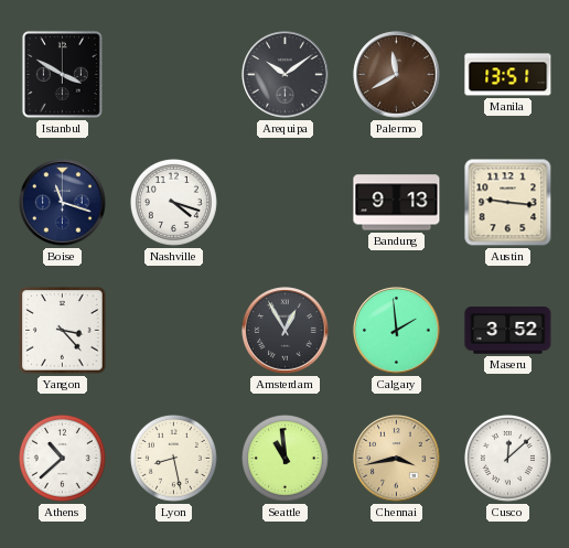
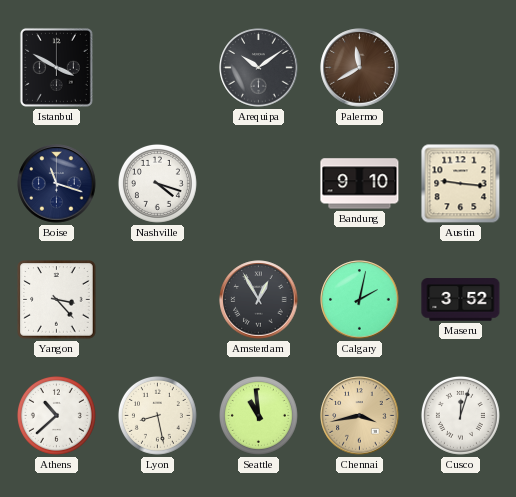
Manila: 13:51 -> none
Bandung: 9:13 -> 9:10
Calgary: 1:59 -> 2:02
Cusco: 12:08 -> 12:03
